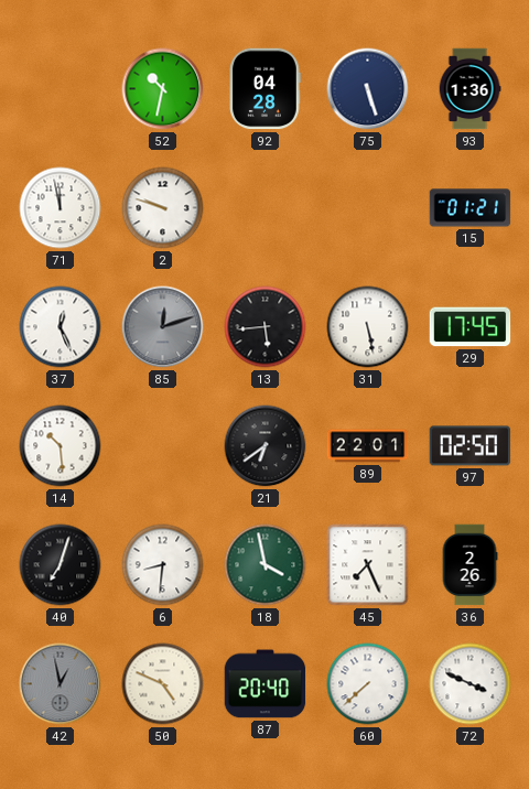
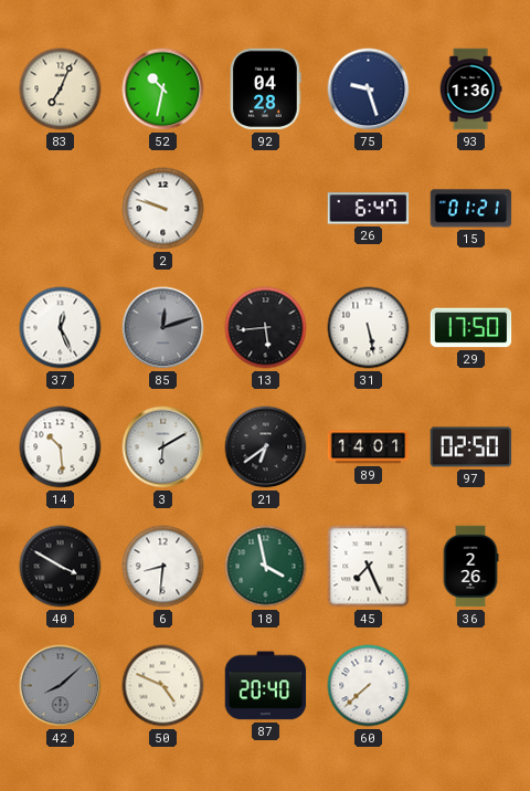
83: none -> 7:04
75: 5:27 -> 9:27
71: 11:58 -> none
26: none -> 6:47
29: 17:45 -> 17:50
3: none -> 6:10
89: 22:01 -> 14:01
40: 7:03 -> 3:50
42: 12:58 -> 8:08
72: 3:49 -> none
